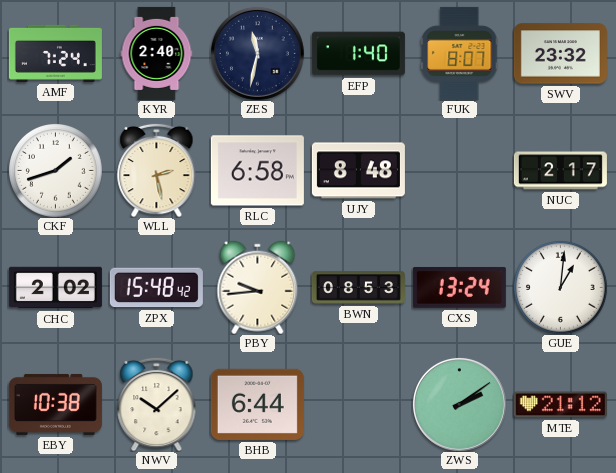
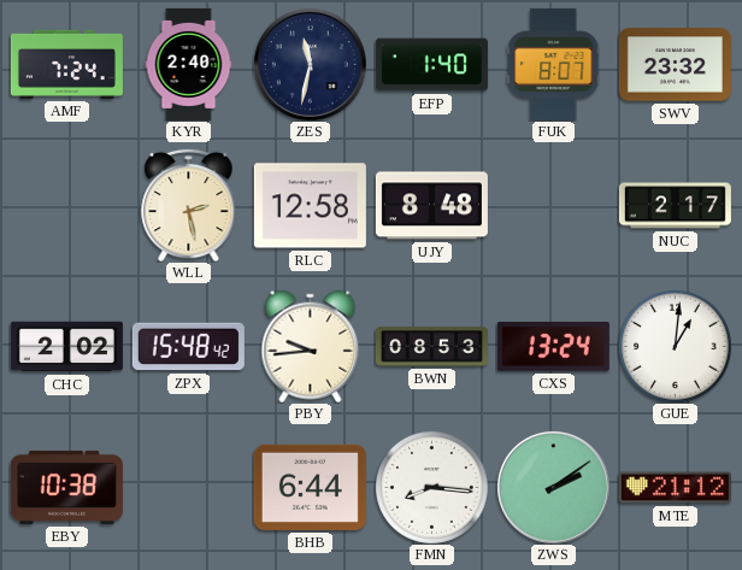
CKF: 1:42 -> none
RLC: 6:58 -> 12:58
NWV: 10:08 -> none
FMN: none -> 8:16
